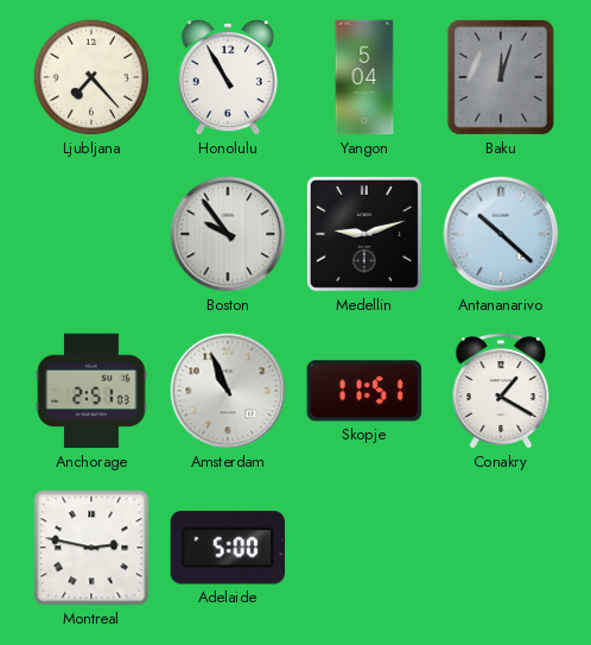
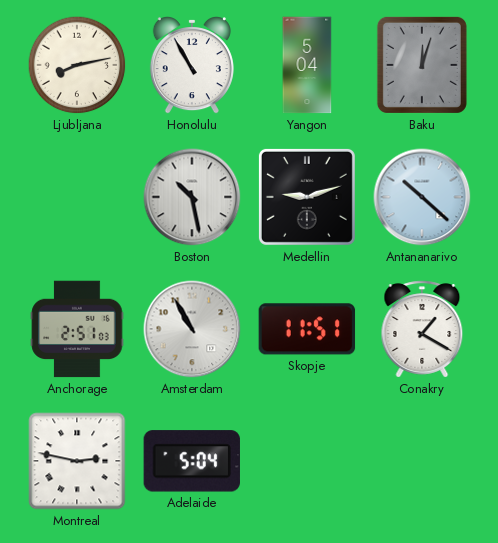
Ljubljana: 7:23 -> 8:13
Boston: 9:54 -> 10:28
Amsterdam: 10:56 -> 10:55
Adelaide: 5:00 -> 5:04
